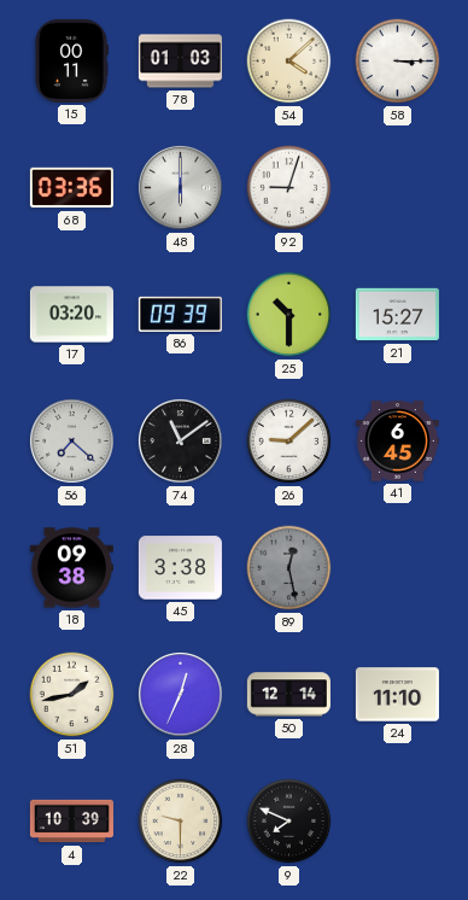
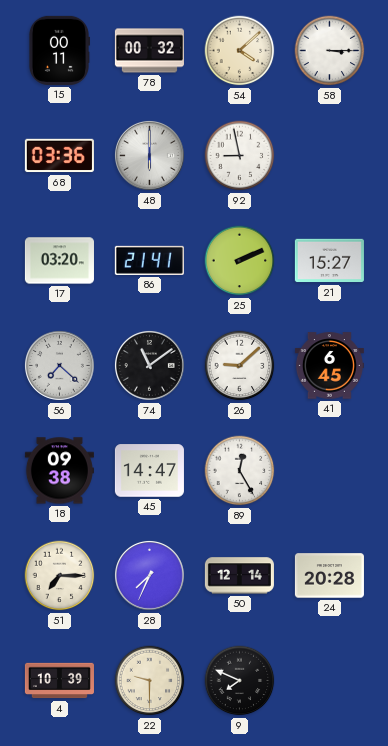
78: 01:03 -> 00:32
92: 9:03 -> 8:58
86: 09:39 -> 21:41
25: 10:30 -> 2:11
45: 3:38 -> 14:47
89: 12:28 -> 12:25
89 dial: grey -> white
51: 1:43 -> 7:15
28: 12:34 -> 7:34
24: 11:10 -> 20:28
